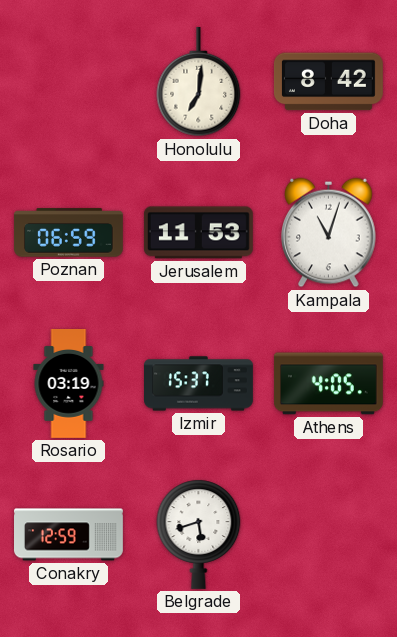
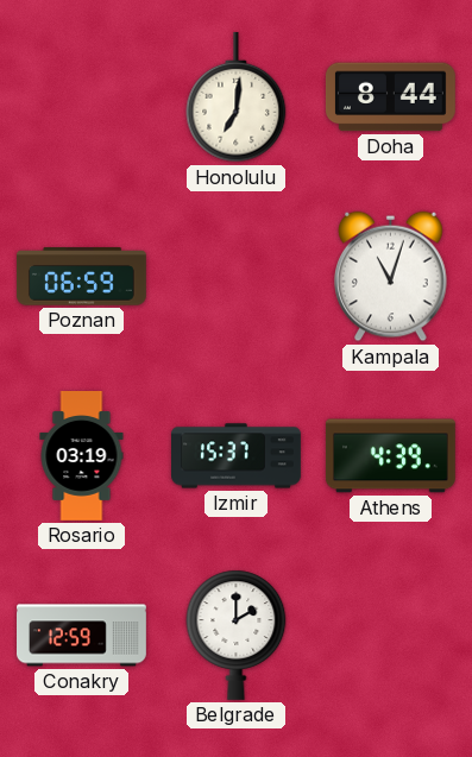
Doha: 8:42 -> 8:44
Jerusalem: 11:53 -> none
Athens: 4:05 -> 4:39
Belgrade: 5:42 -> 2:00
